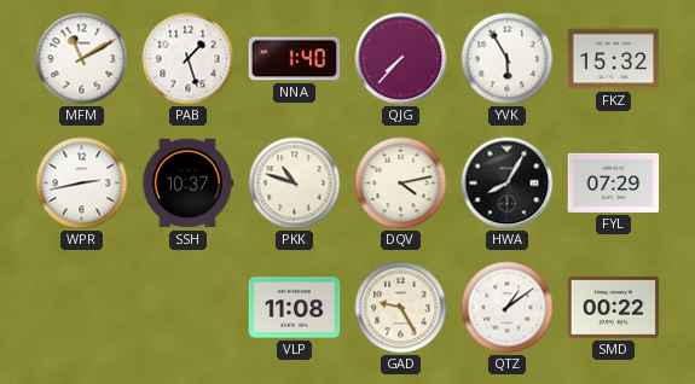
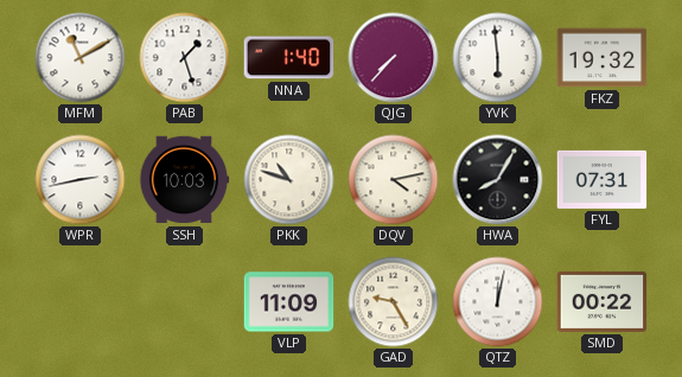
YVK: 5:55 -> 5:59
FKZ: 15:32 -> 19:32
SSH: 10:37 -> 10:03
FYL: 07:29 -> 07:31
VLP: 11:08 -> 11:09
QTZ: 1:09 -> 12:02
